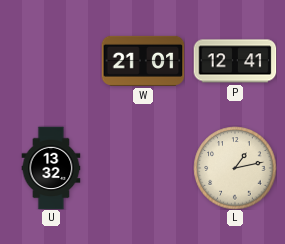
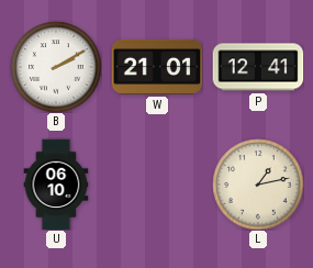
B: none -> 2:10
U: 13:32 -> 06:10
